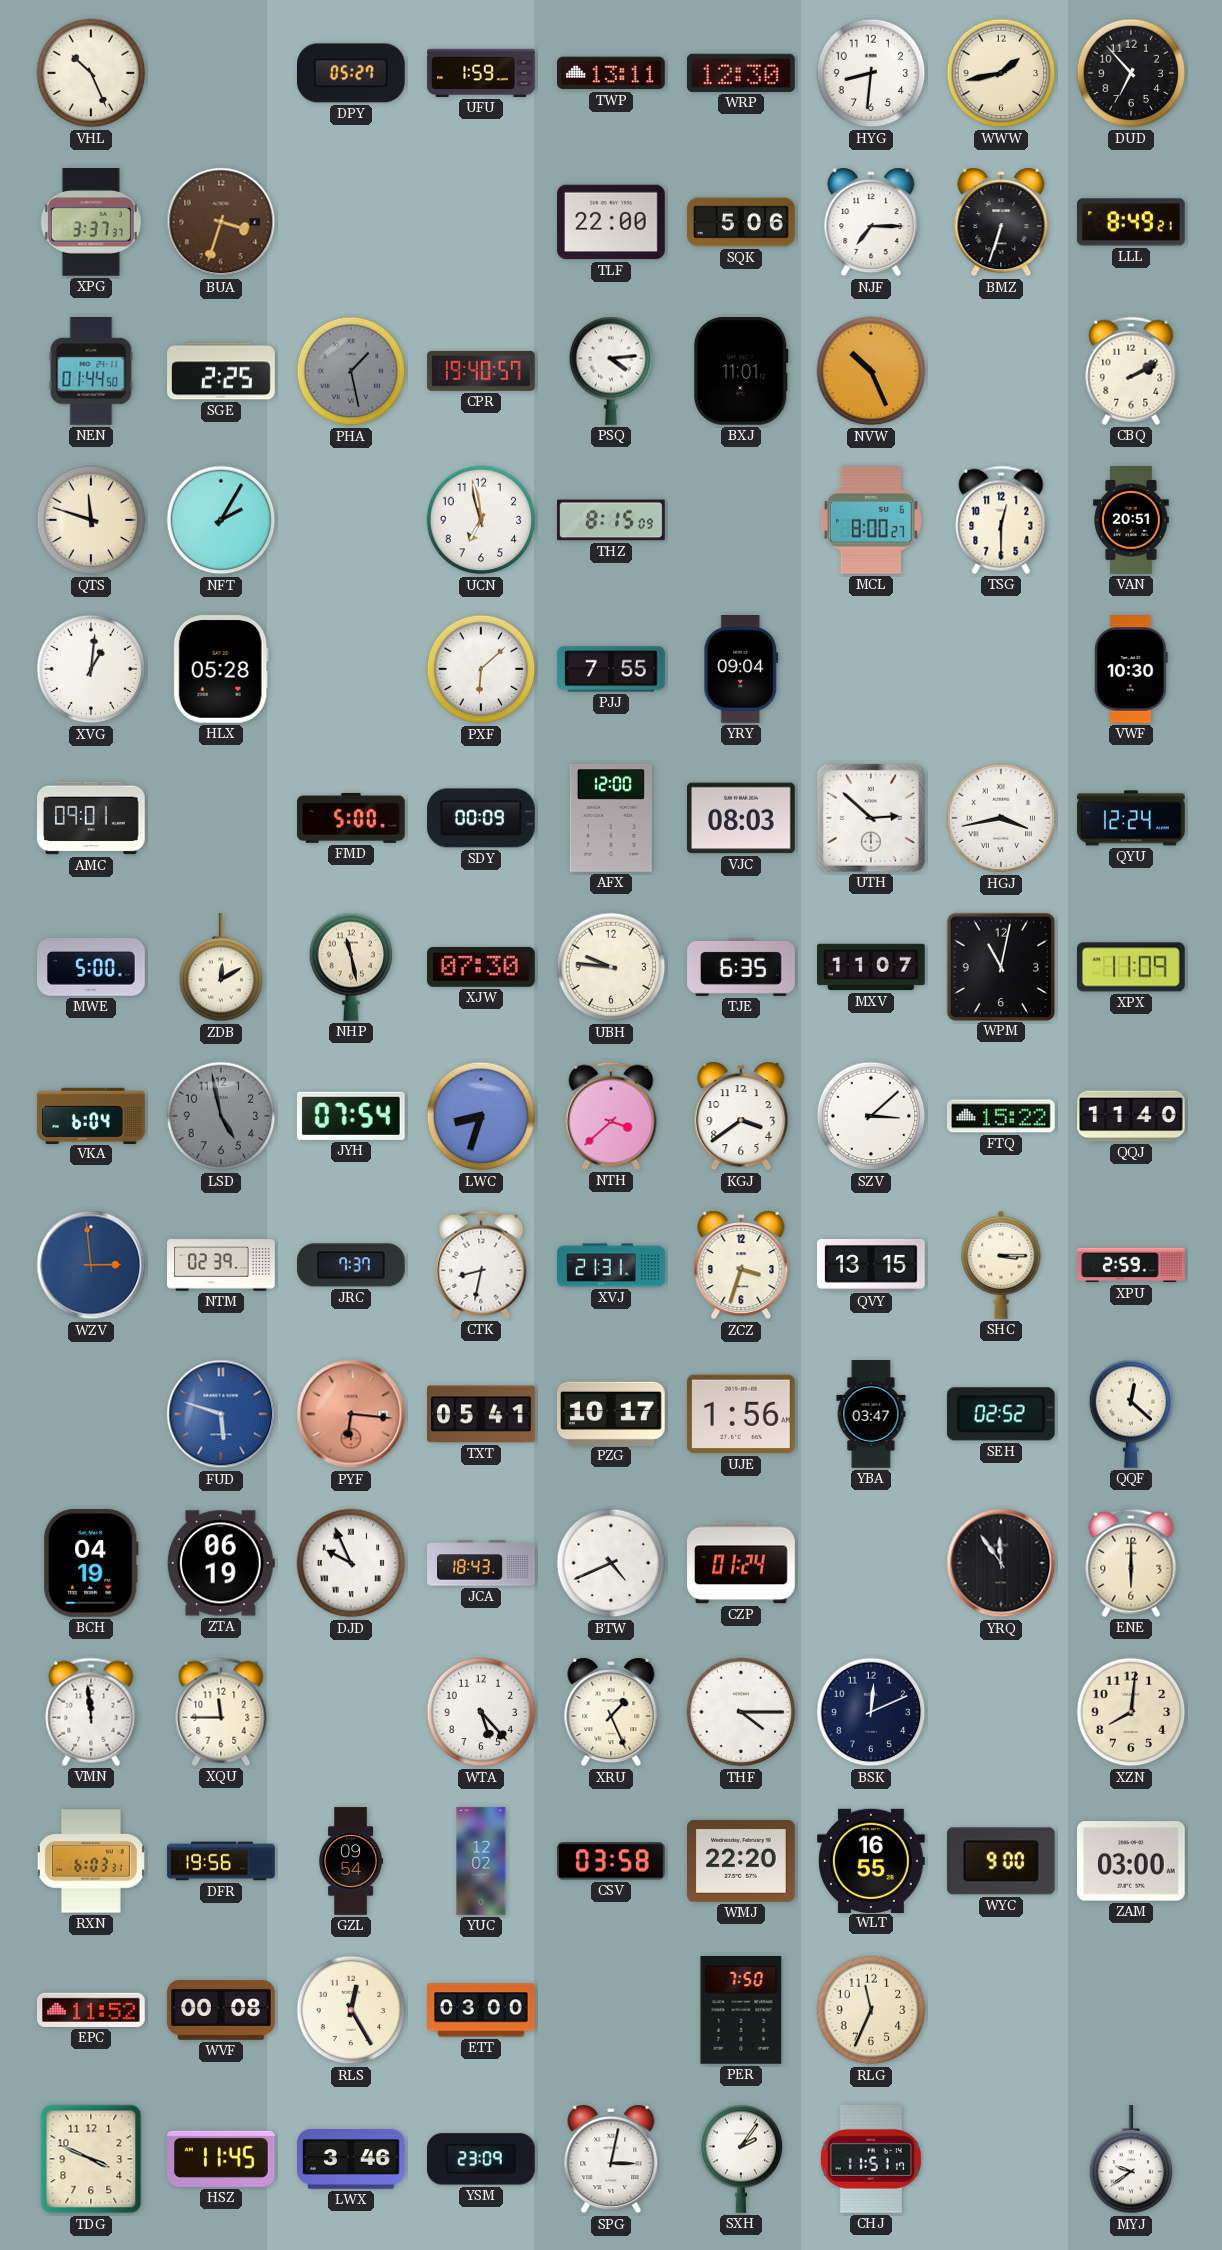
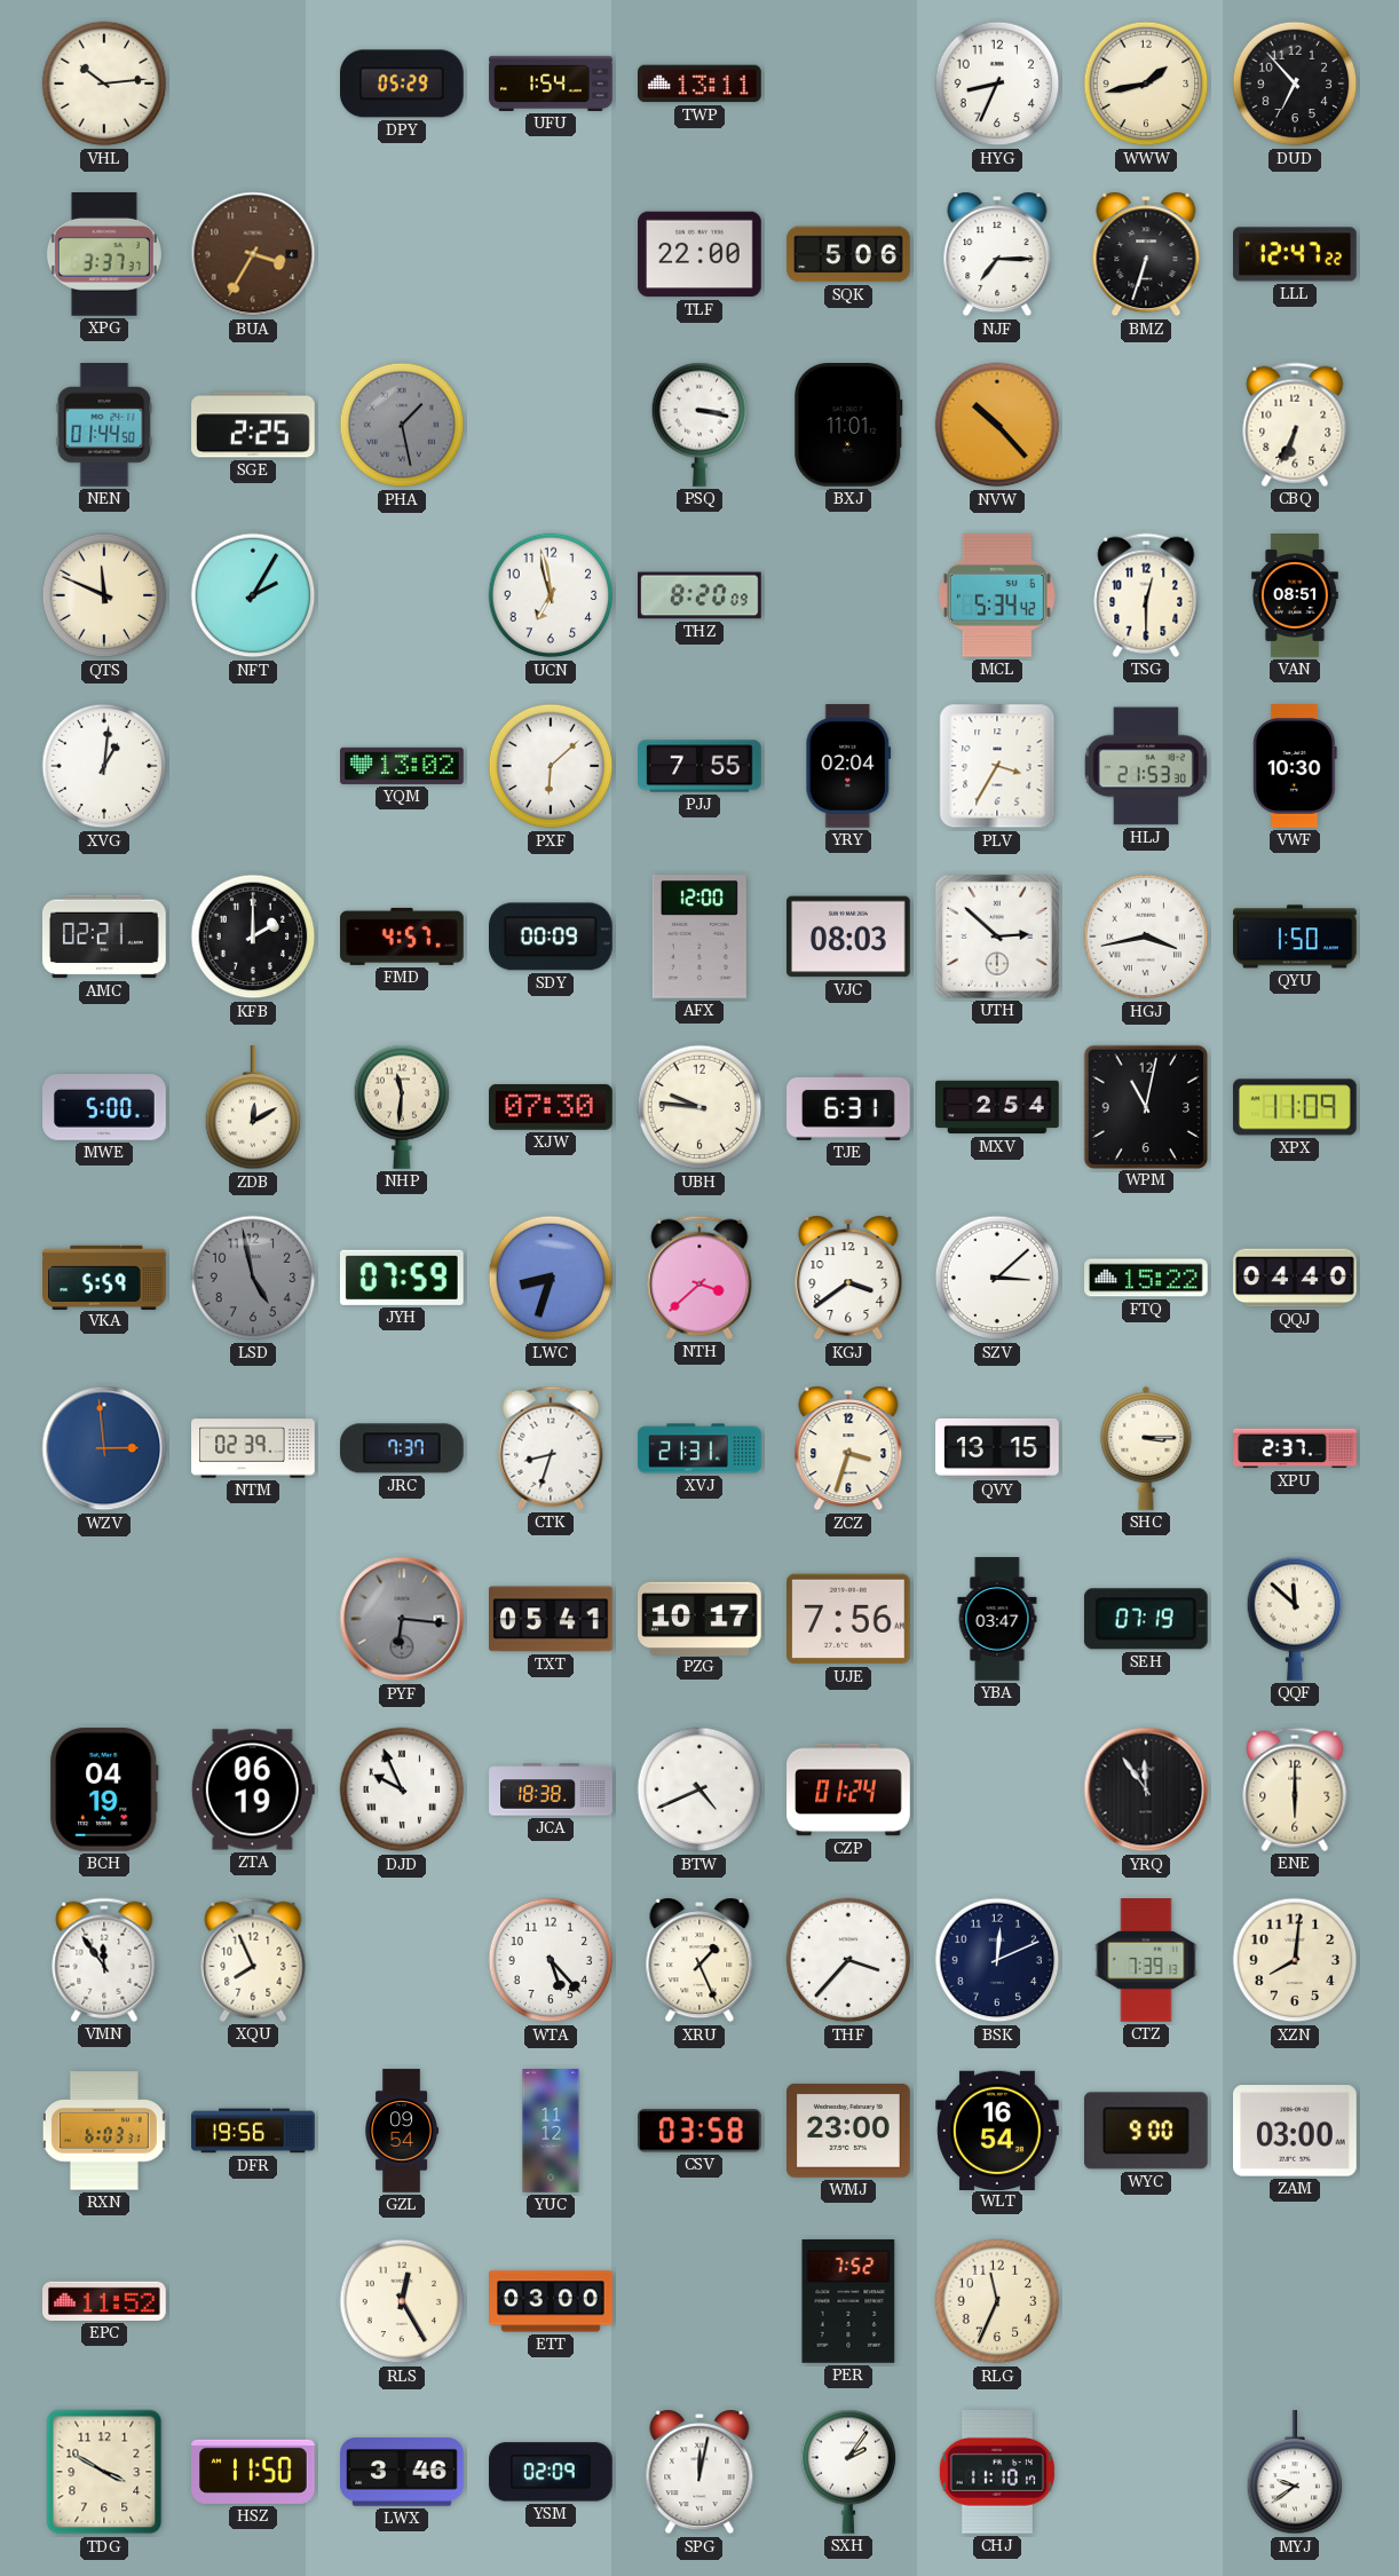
VHL: 10:26 -> 10:14
DPY: 05:27 -> 05:29
UFU: 1:59 -> 1:54
WRP: 12:30 -> none
HYG: 8:31 -> 8:34
BUA: 3:33 -> 3:35
LLL: 8:49 -> 12:47
CPR: 19:40 -> none
PSQ: 4:14 -> 3:17
NVW: 10:26 -> 10:23
CBQ: 2:10 -> 6:34
QTS: 11:48 -> 11:49
THZ: 8:15 -> 8:20
MCL: 8:00 -> 5:34
VAN: 20:51 -> 08:51
HLX: 05:28 -> none
YQM: none -> 13:02
YRY: 09:04 -> 02:04
PLV: none -> 3:35
HLJ: none -> 21:53
AMC: 09:01 -> 02:21
KFB: none -> 2:00
FMD: 5:00 -> 4:57
QYU: 12:24 -> 1:50
NHP: 11:28 -> 11:31
TJE: 6:35 -> 6:31
MXV: 11:07 -> 2:54
VKA: 6:04 -> 5:59
JYH: 07:54 -> 07:59
QQJ: 11:40 -> 04:40
CTK: 8:32 -> 8:33
XPU: 2:59 -> 2:37
FUD: 5:48 -> none
PYF dial: salmon -> grey
UJE: 1:56 -> 7:56
SEH: 02:52 -> 07:19
QQF: 12:22 -> 11:52
JCA: 18:43 -> 18:38
VMN: 11:59 -> 11:54
XQU: 11:45 -> 7:56
THF: 4:15 -> 3:37
CTZ: none -> 7:39
YUC: 12:02 -> 11:12
WMJ: 22:20 -> 23:00
WLT: 16:55 -> 16:54
WVF: 00:08 -> none
PER: 7:50 -> 7:52
TDG: 3:49 -> 3:50
HSZ: 11:45 -> 11:50
YSM: 23:09 -> 02:09
SPG: 3:02 -> 12:02
CHJ: 11:51 -> 11:10
